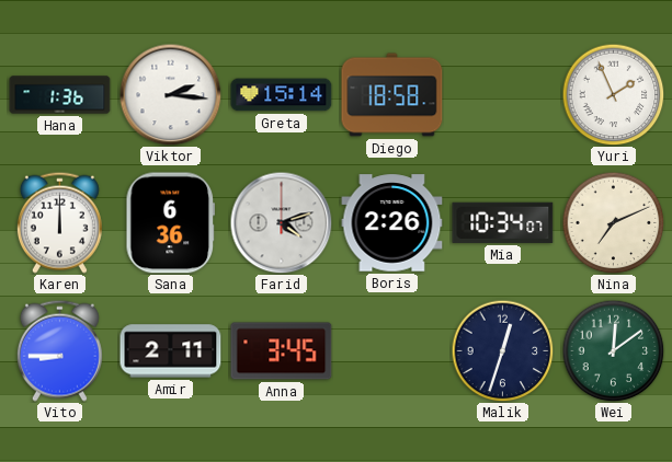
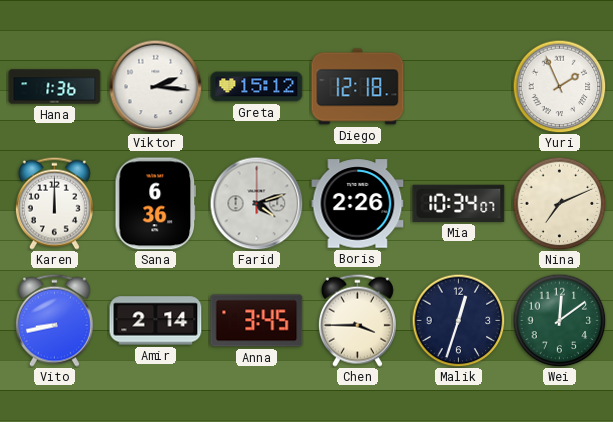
Greta: 15:14 -> 15:12
Diego: 18:58 -> 12:18
Vito: 8:45 -> 8:43
Amir: 2:11 -> 2:14
Chen: none -> 3:45
